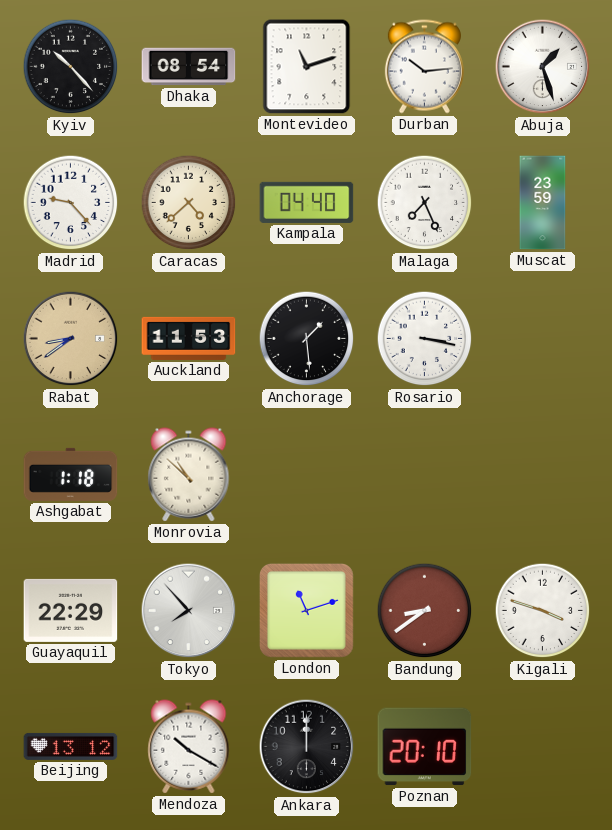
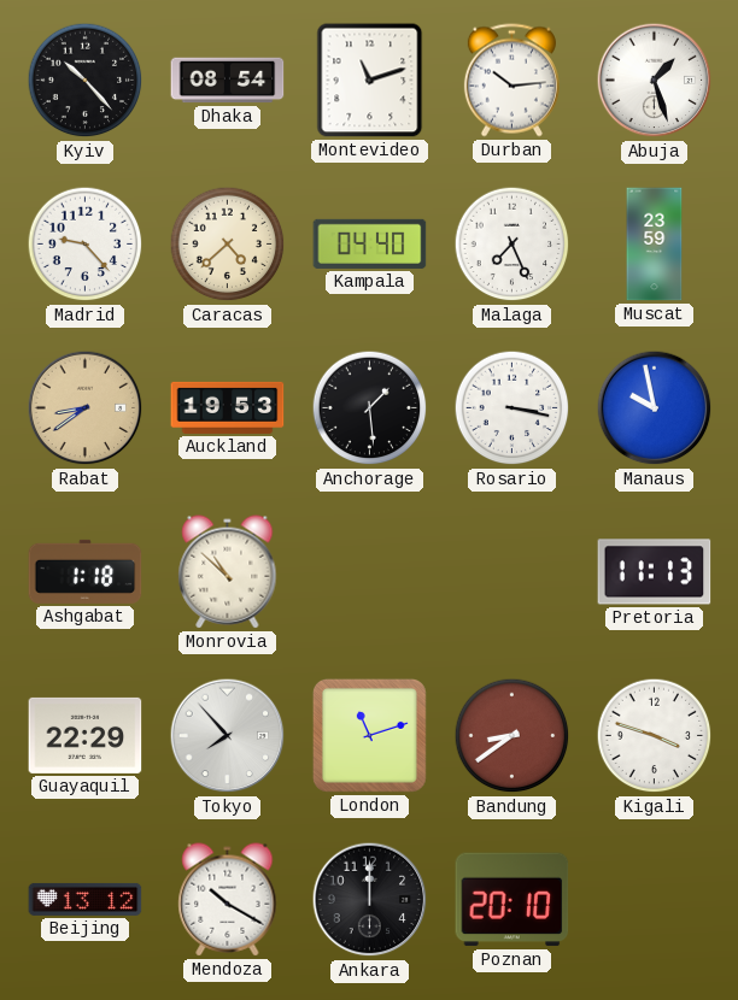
Auckland: 11:53 -> 19:53
Manaus: none -> 9:58
Pretoria: none -> 11:13
